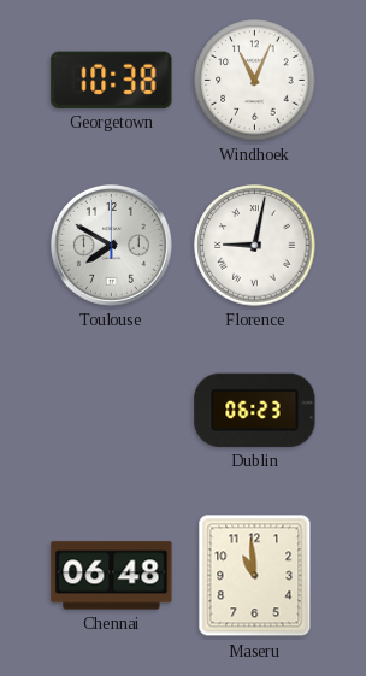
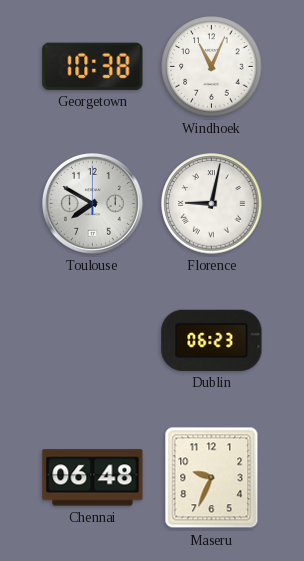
Maseru: 10:59 -> 9:34
